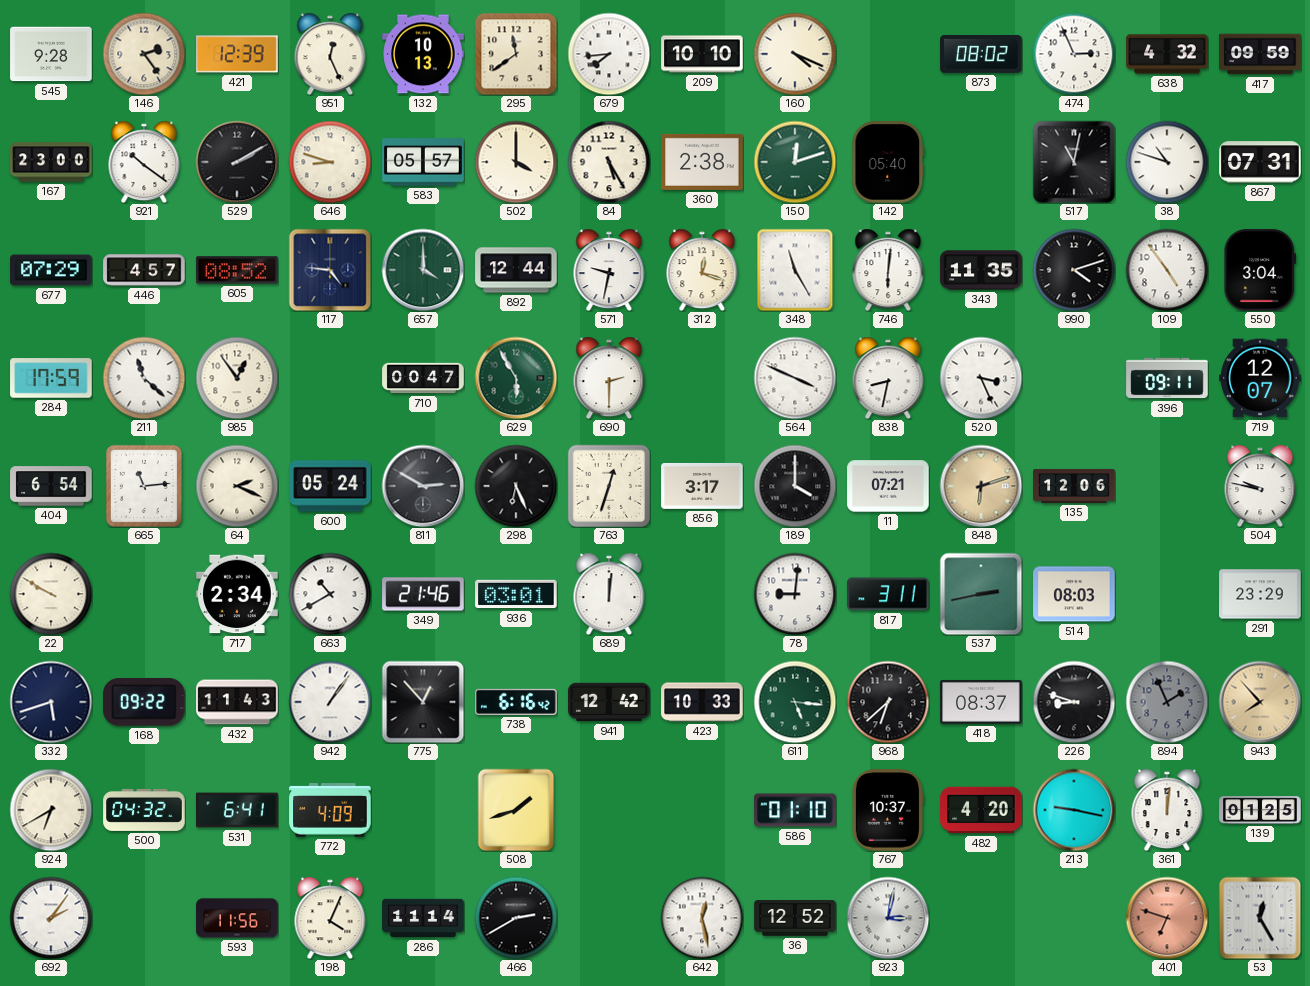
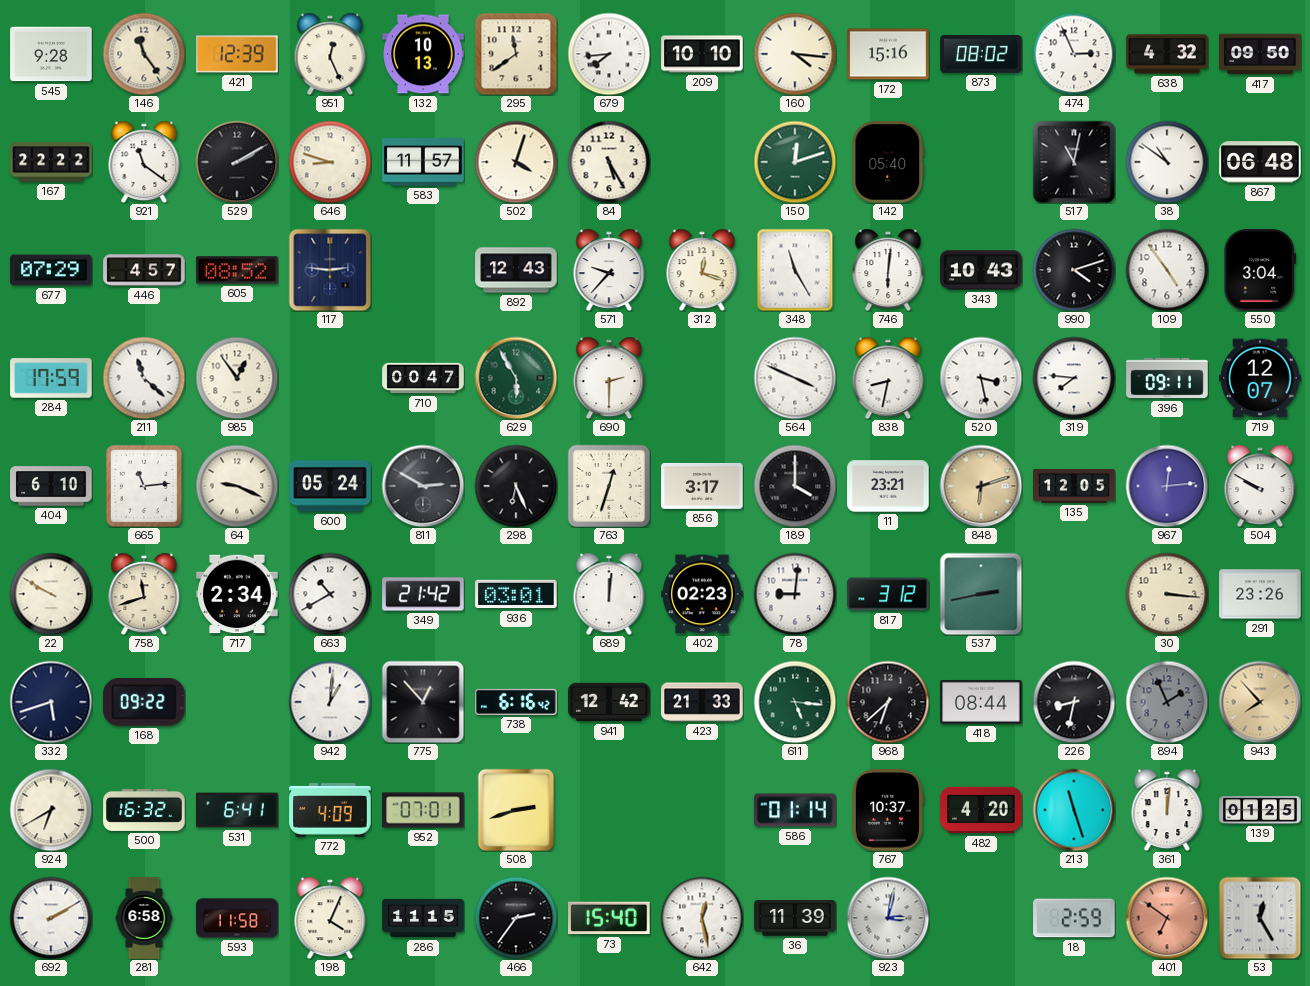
146: 2:24 -> 11:24
160: 4:19 -> 4:16
172: none -> 15:16
417: 09:59 -> 09:50
167: 23:00 -> 22:22
921: 10:21 -> 11:21
583: 05:57 -> 11:57
502: 4:00 -> 4:03
360: 2:38 -> none
38: 10:48 -> 10:51
867: 07:31 -> 06:48
117: 4:46 -> 2:46
657: 4:00 -> none
892: 12:44 -> 12:43
571: 9:32 -> 9:37
343: 11:35 -> 10:43
520: 3:26 -> 3:28
319: none -> 7:46
404: 6:54 -> 6:10
64: 2:19 -> 9:19
11: 07:21 -> 23:21
135: 12:06 -> 12:05
967: none -> 12:14
504: 9:47 -> 9:50
758: none -> 11:42
349: 21:46 -> 21:42
402: none -> 02:23
817: 3:11 -> 3:12
514: 08:03 -> none
30: none -> 3:16
291: 23:29 -> 23:26
432: 11:43 -> none
942: 1:06 -> 1:01
423: 10:33 -> 21:33
418: 08:37 -> 08:44
226: 8:48 -> 8:32
500: 04:32 -> 16:32
952: none -> 07:01
508: 1:42 -> 2:42
586: 01:10 -> 01:14
213: 9:17 -> 11:27
692: 2:06 -> 2:10
281: none -> 6:58
593: 11:56 -> 11:58
286: 11:14 -> 11:15
466: 2:40 -> 2:36
73: none -> 15:40
36: 12:52 -> 11:39
18: none -> 2:59
401: 6:48 -> 6:51
